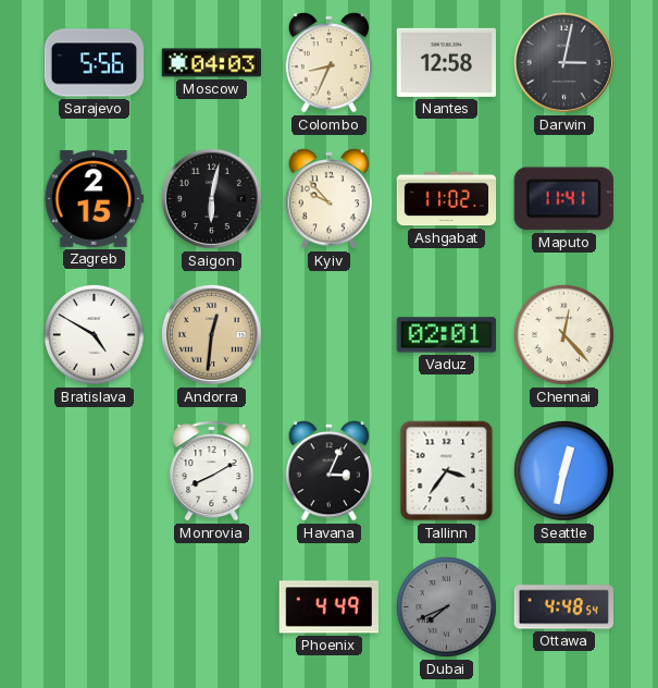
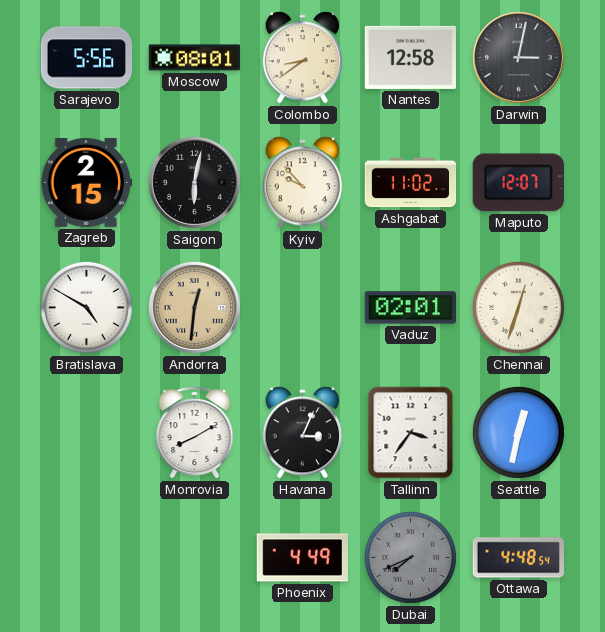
Moscow: 04:03 -> 08:01
Colombo: 8:34 -> 8:39
Maputo: 11:41 -> 12:07
Chennai: 12:23 -> 12:33
